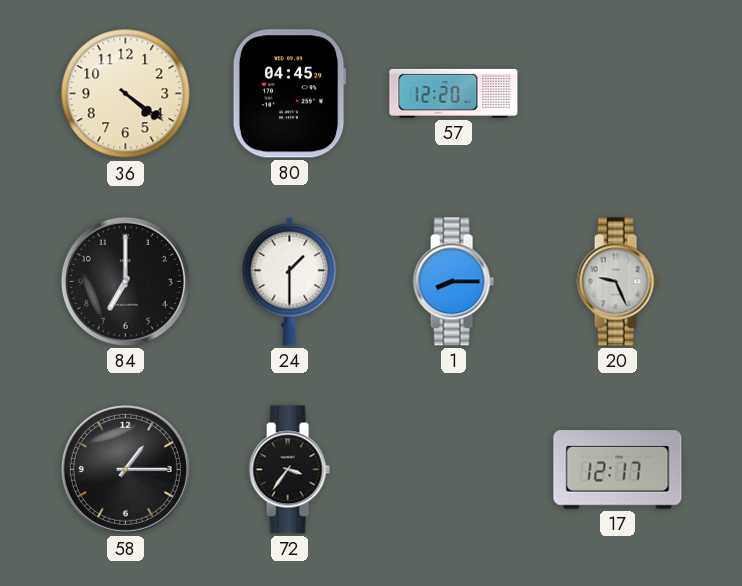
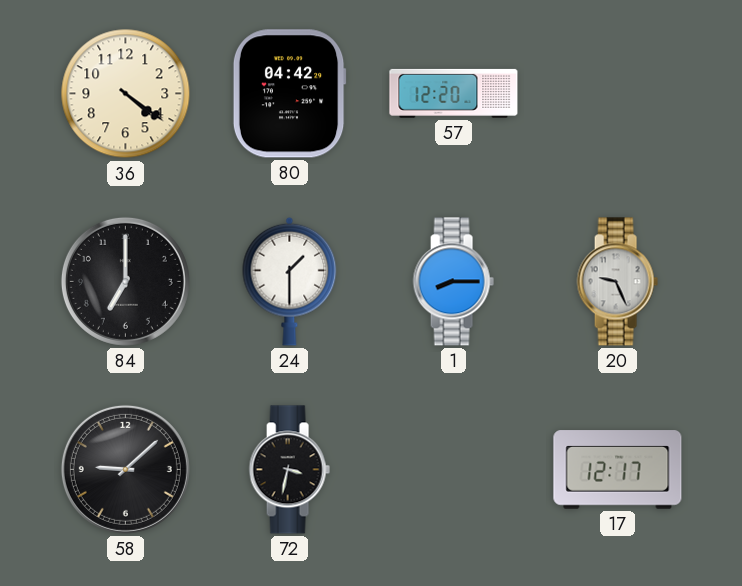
80: 04:45 -> 04:42
58: 1:15 -> 9:08
72: 3:36 -> 3:32
